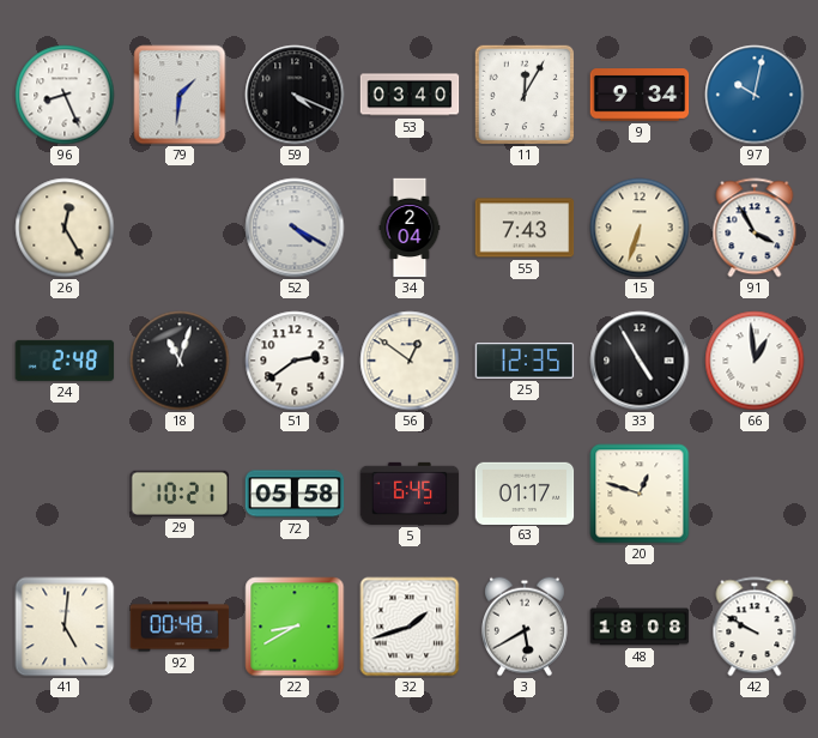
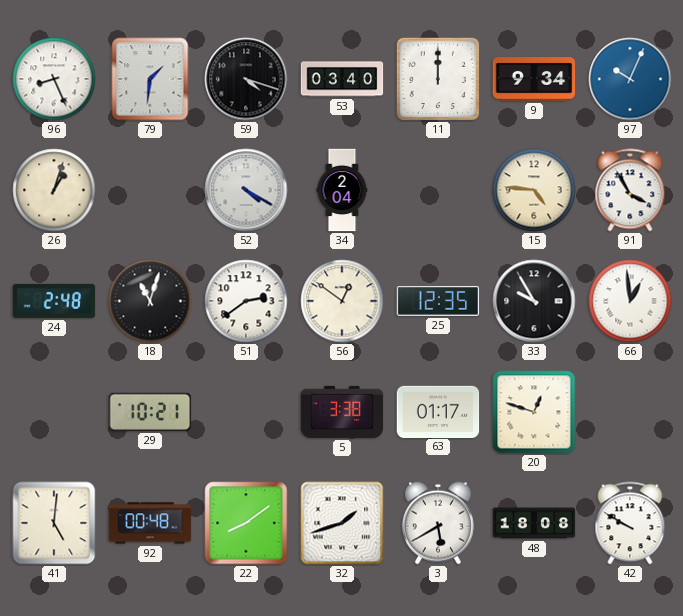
59: 4:19 -> 4:18
11: 12:05 -> 12:00
97: 10:02 -> 10:04
26: 12:25 -> 1:03
55: 7:43 -> none
15: 6:33 -> 4:46
33: 4:55 -> 9:55
72: 05:58 -> none
5: 6:45 -> 3:38
22: 8:40 -> 8:09
